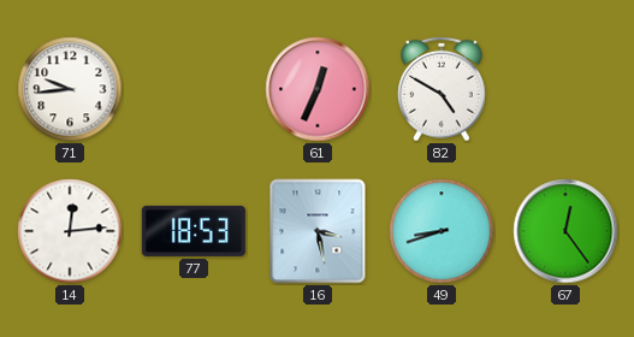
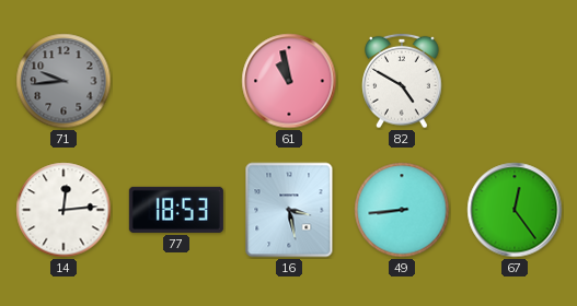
71 dial: white -> grey
61: 12:34 -> 10:58
49: 8:42 -> 8:44
